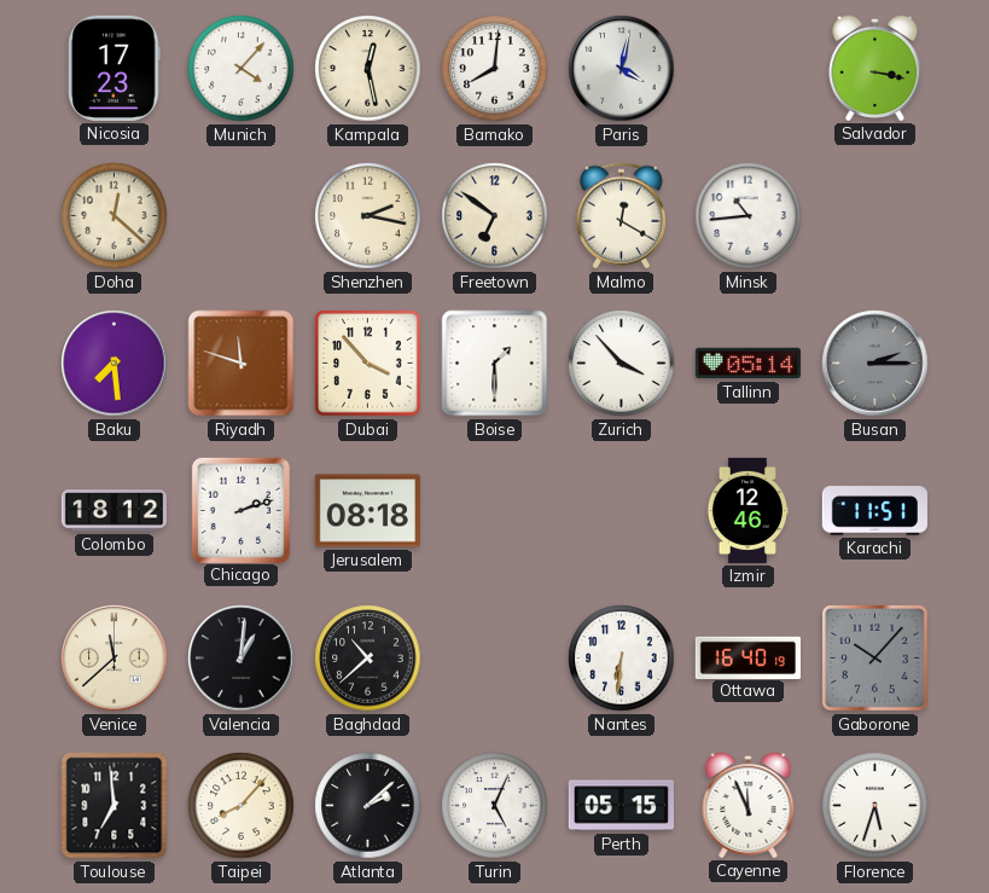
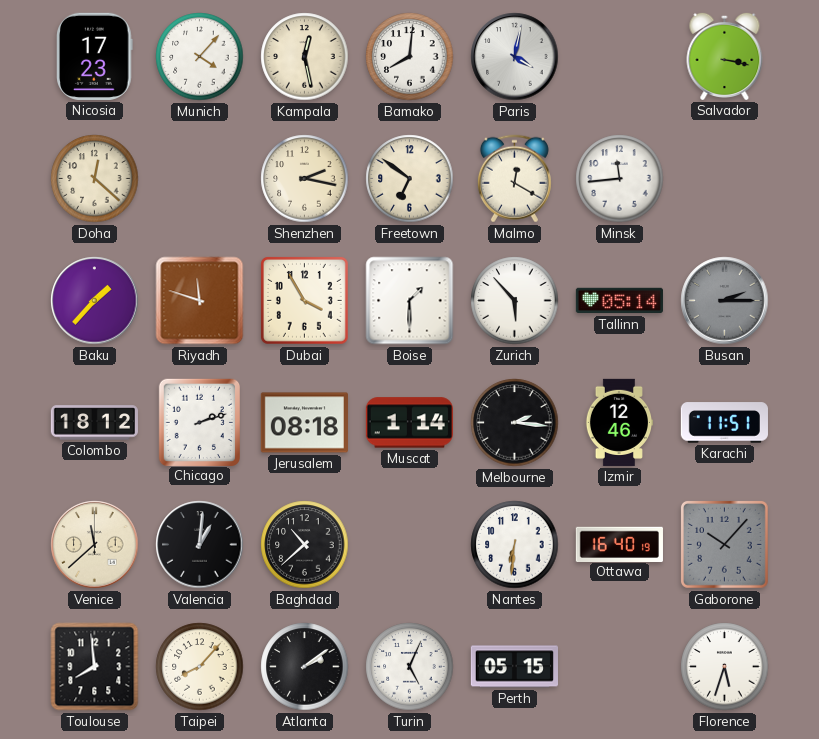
Minsk: 10:44 -> 11:44
Baku: 7:29 -> 1:37
Dubai: 3:53 -> 3:55
Zurich: 3:53 -> 5:53
Muscat: none -> 1:14
Melbourne: none -> 2:16
Toulouse: 6:59 -> 7:59
Atlanta: 2:08 -> 2:09
Cayenne: 11:56 -> none
